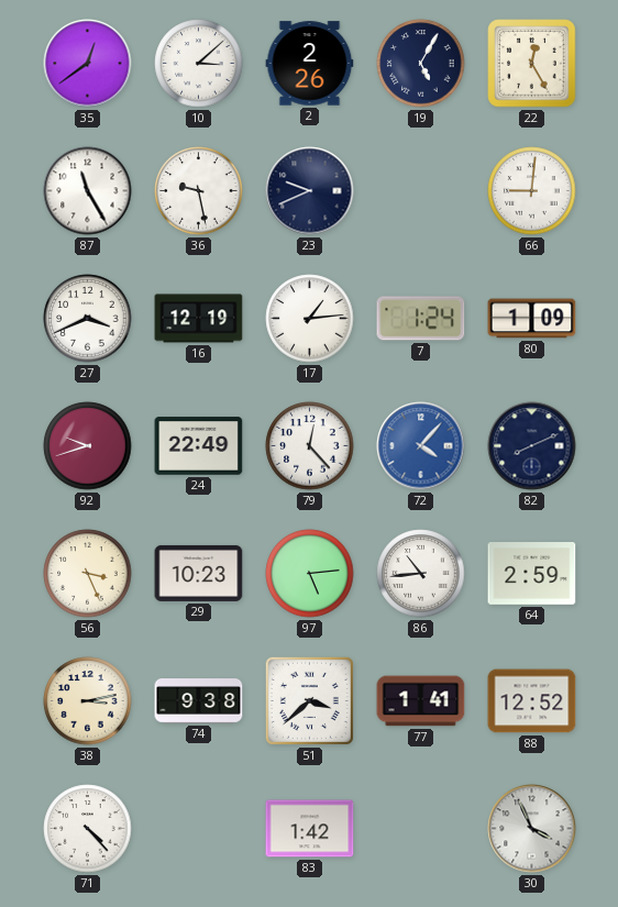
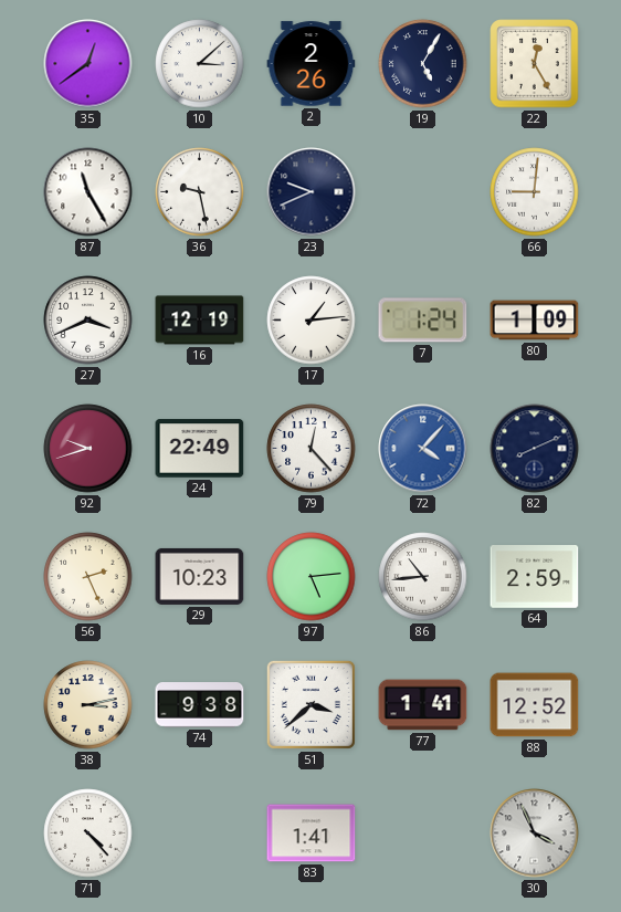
56: 3:26 -> 2:26
83: 1:42 -> 1:41
